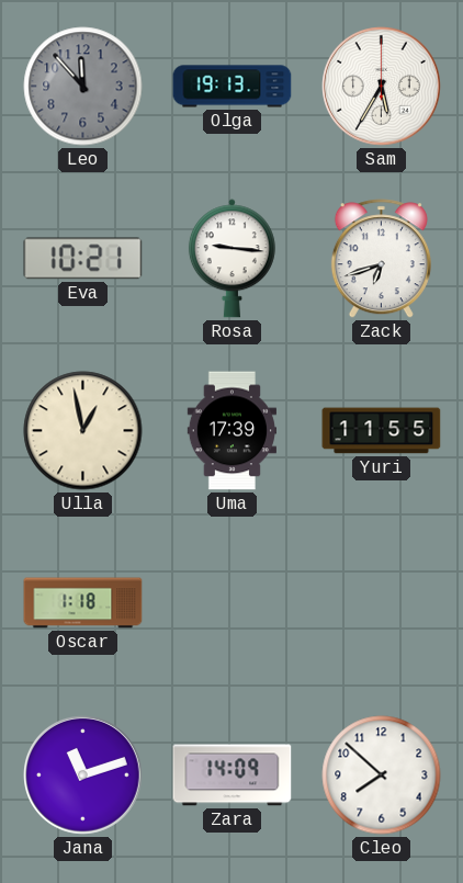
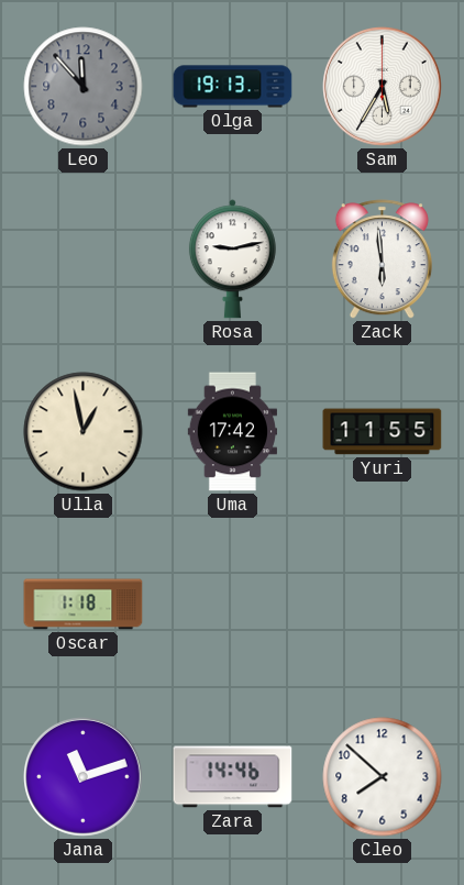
Eva: 10:21 -> none
Rosa: 9:16 -> 9:13
Zack: 6:42 -> 5:59
Uma: 17:39 -> 17:42
Zara: 14:09 -> 14:46
